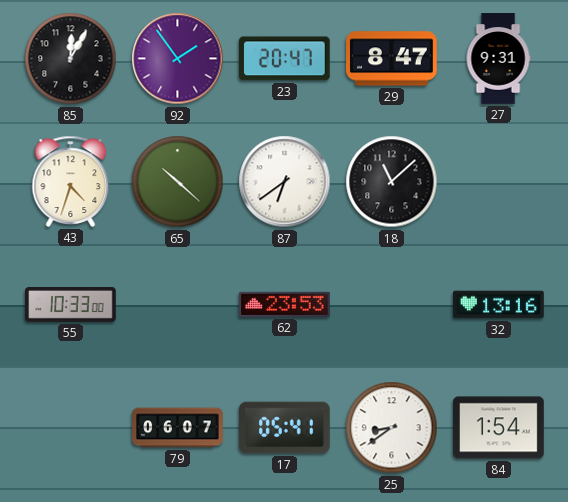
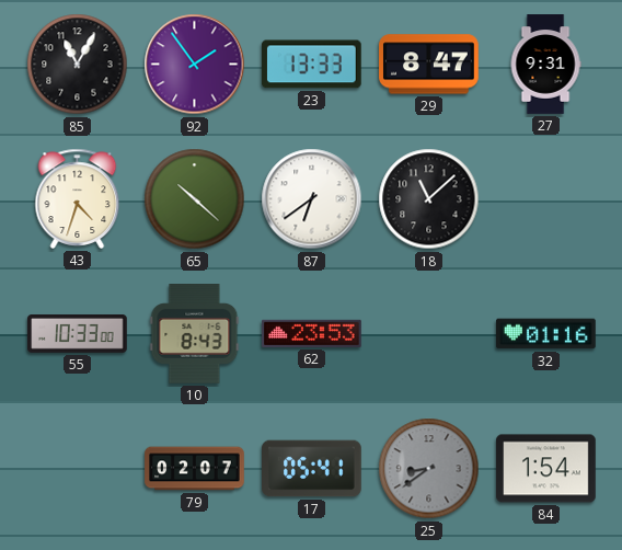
85: 12:05 -> 11:05
23: 20:47 -> 13:33
10: none -> 8:43
32: 13:16 -> 01:16
79: 06:07 -> 02:07
25 dial: white -> grey
